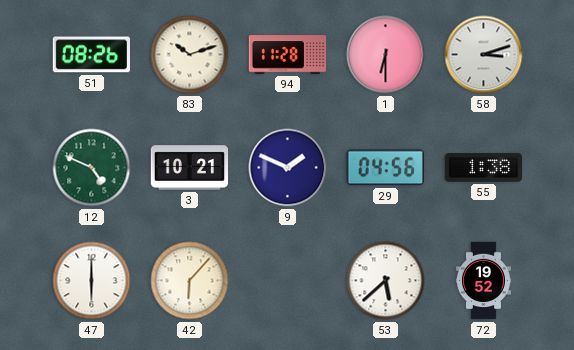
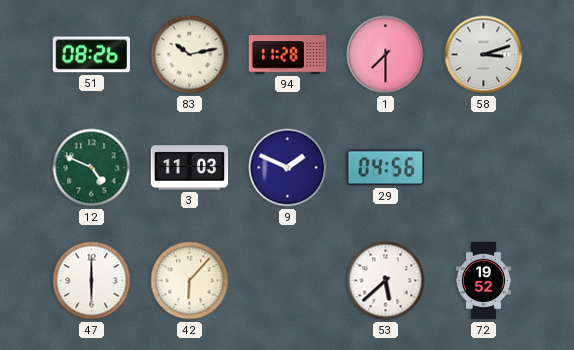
83: 10:12 -> 10:13
1: 6:30 -> 7:30
3: 10:21 -> 11:03
55: 1:38 -> none
